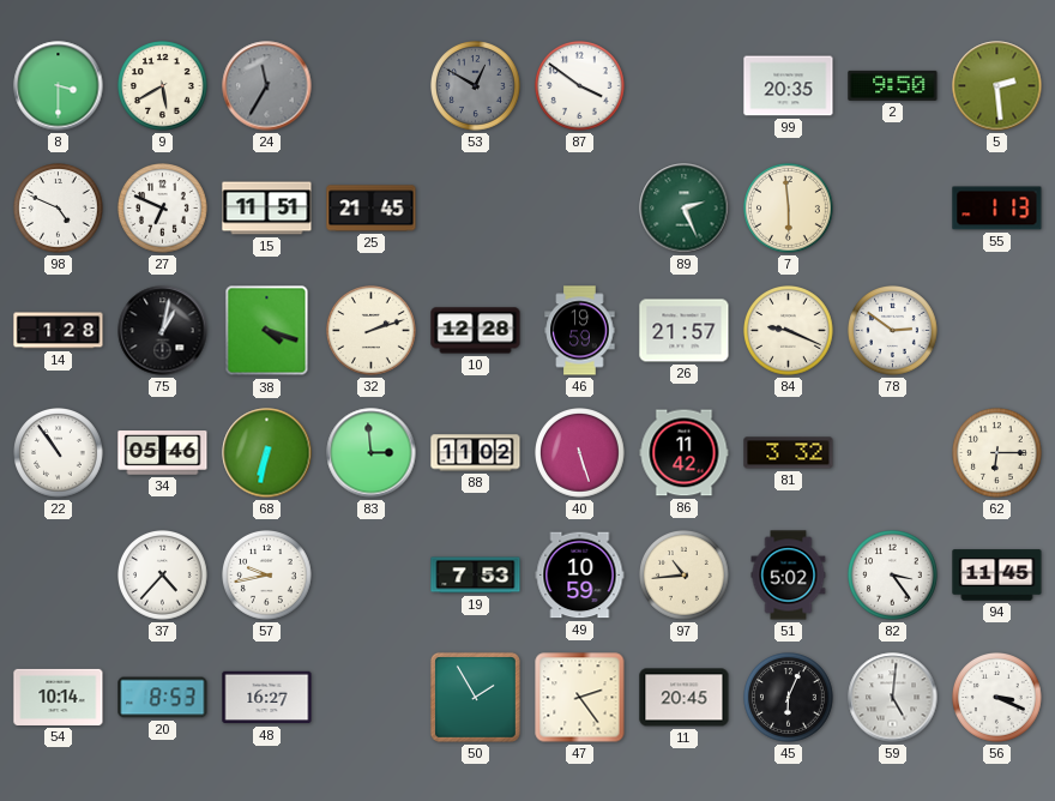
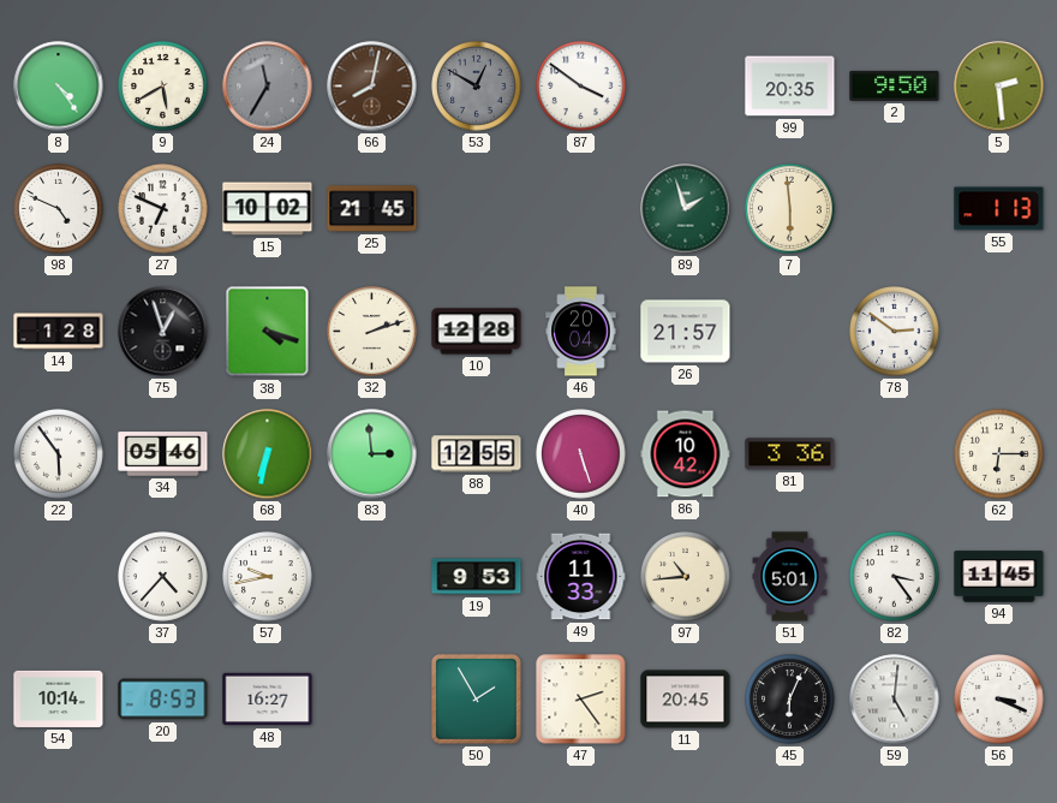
8: 3:30 -> 4:24
66: none -> 8:02
15: 11:51 -> 10:02
89: 2:26 -> 1:57
75: 1:02 -> 12:57
46: 19:59 -> 20:04
84: 9:19 -> none
22: 10:54 -> 5:54
88: 11:02 -> 12:55
86: 11:42 -> 10:42
81: 3:32 -> 3:36
19: 7:53 -> 9:53
49: 10:59 -> 11:33
51: 5:02 -> 5:01
